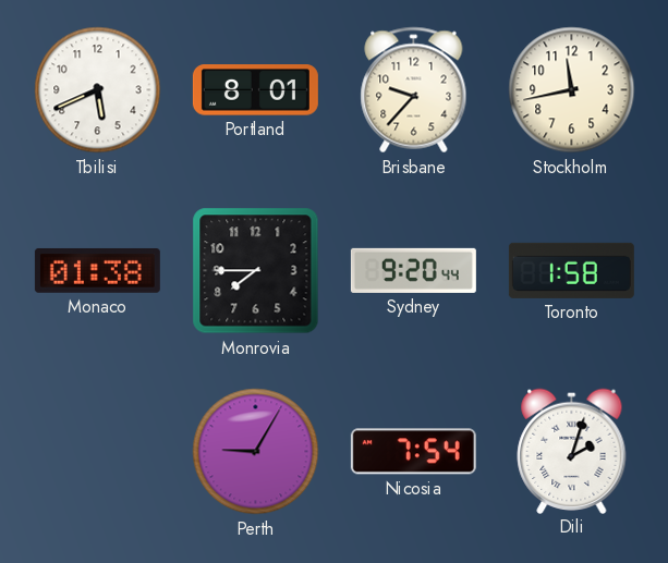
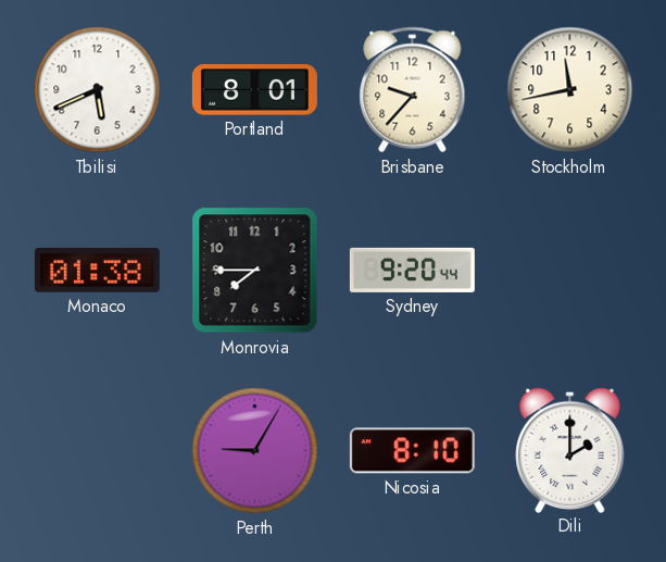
Toronto: 1:58 -> none
Nicosia: 7:54 -> 8:10
Dili: 2:03 -> 2:00
